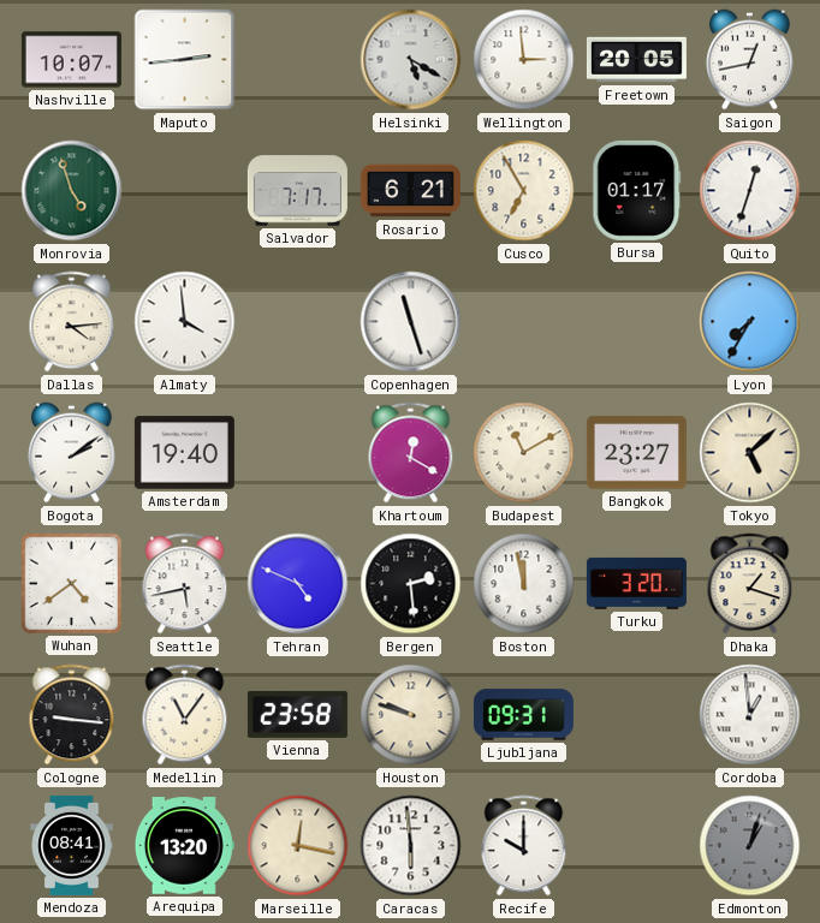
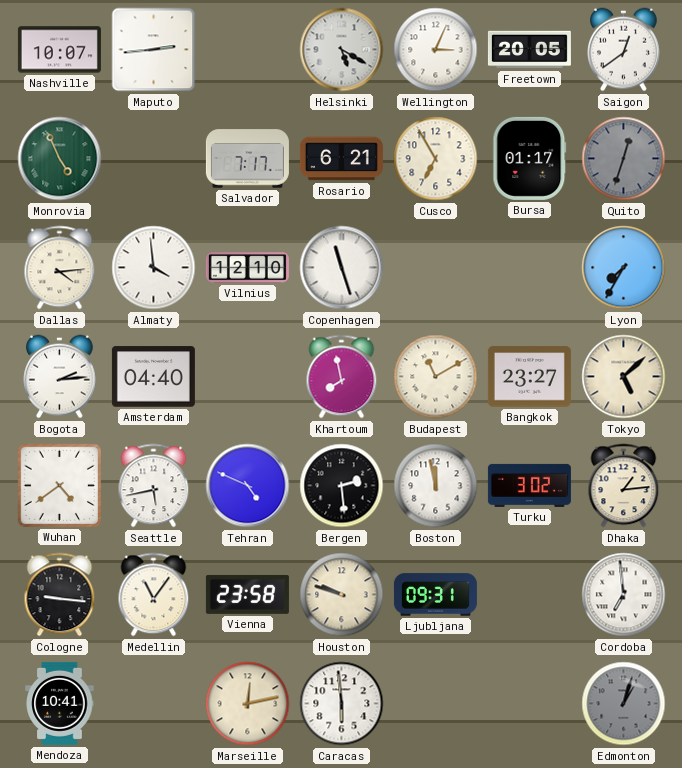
Wellington: 2:59 -> 3:04
Saigon: 12:43 -> 12:39
Monrovia: 4:57 -> 4:56
Quito dial: white -> grey
Vilnius: none -> 12:10
Bogota: 2:09 -> 2:14
Amsterdam: 19:40 -> 04:40
Khartoum: 12:20 -> 7:58
Turku: 3:20 -> 3:02
Dhaka: 1:18 -> 1:14
Cordoba: 12:59 -> 6:59
Mendoza: 08:41 -> 10:41
Arequipa: 13:20 -> none
Marseille: 12:17 -> 12:13
Recife: 10:00 -> none
